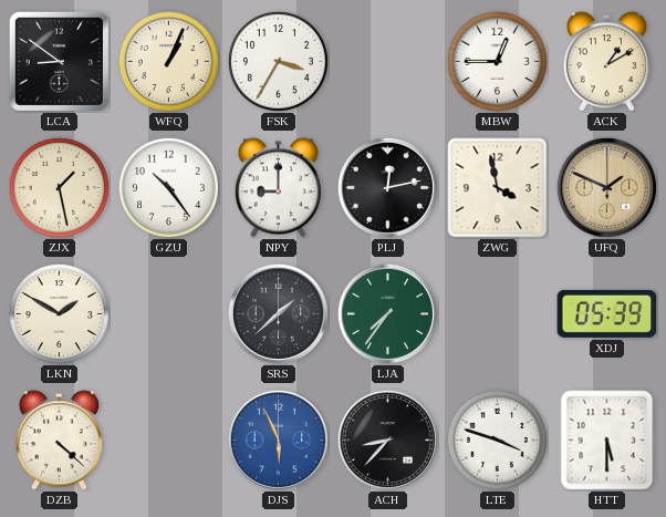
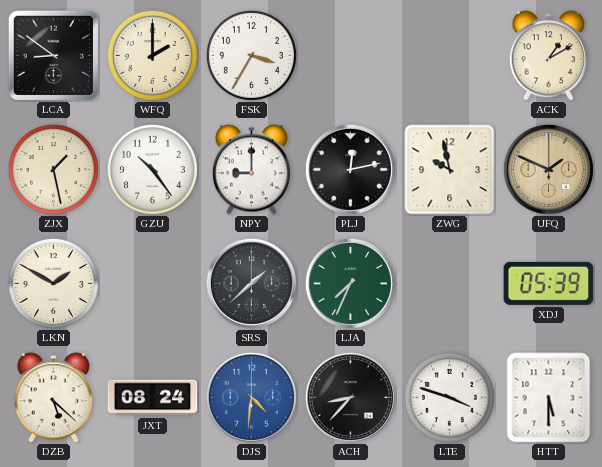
WFQ: 1:04 -> 2:00
MBW: 12:45 -> none
ZWG: 3:58 -> 9:58
LJA: 7:36 -> 7:34
DZB: 4:22 -> 5:22
JXT: none -> 08:24
DJS: 5:56 -> 4:31
